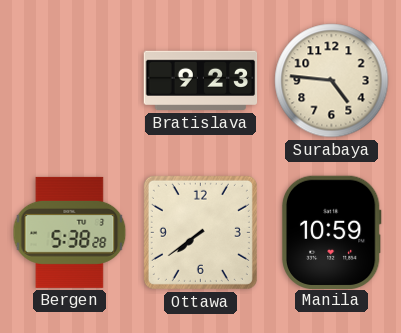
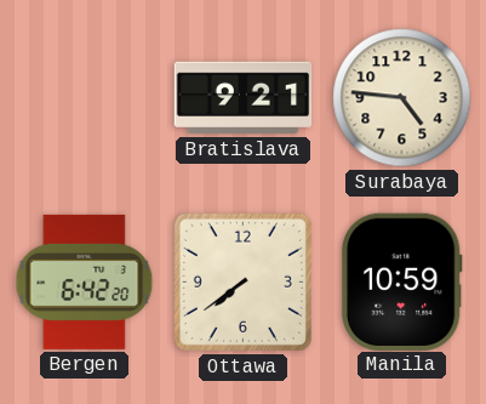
Bratislava: 9:23 -> 9:21
Bergen: 5:38 -> 6:42
